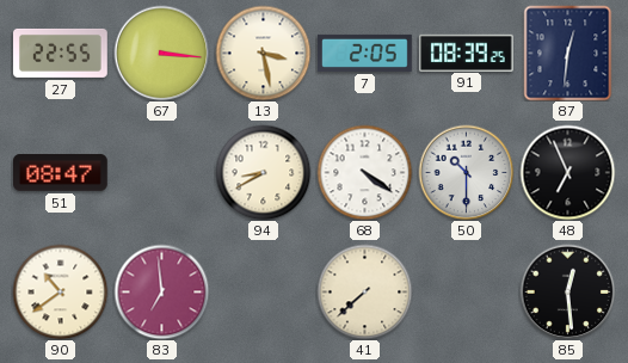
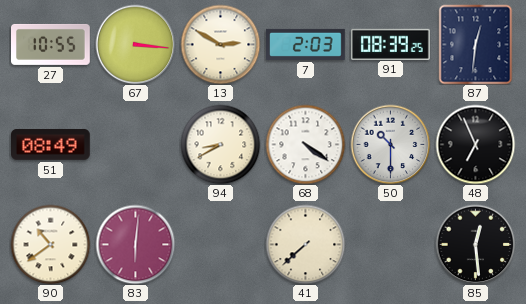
27: 22:55 -> 10:55
13: 3:28 -> 2:50
7: 2:05 -> 2:03
51: 08:47 -> 08:49
83: 6:59 -> 6:01
